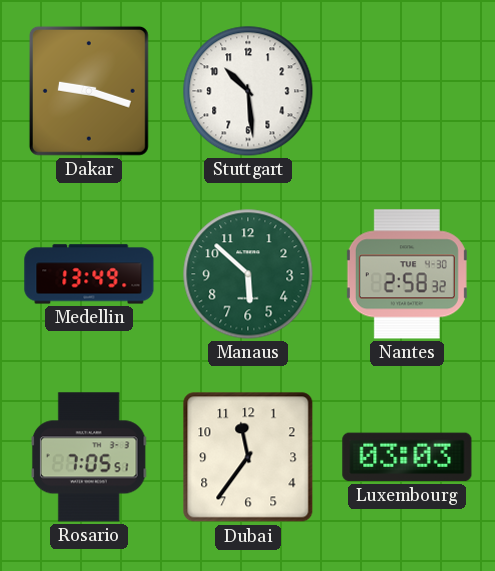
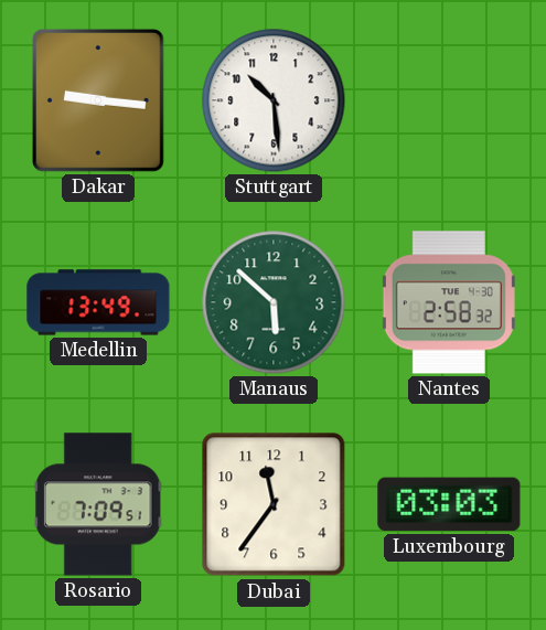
Dakar: 9:18 -> 9:16
Rosario: 7:05 -> 7:09
